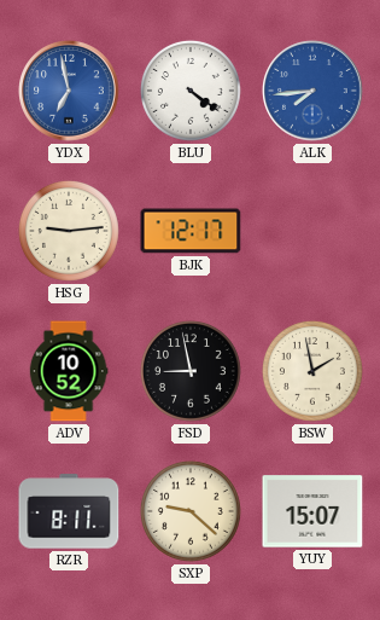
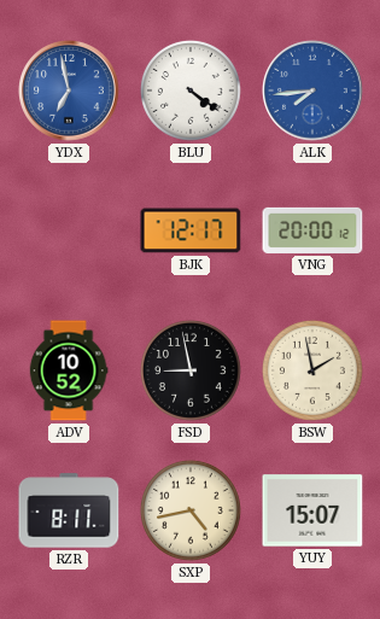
HSG: 9:14 -> none
VNG: none -> 20:00
SXP: 9:22 -> 4:43
